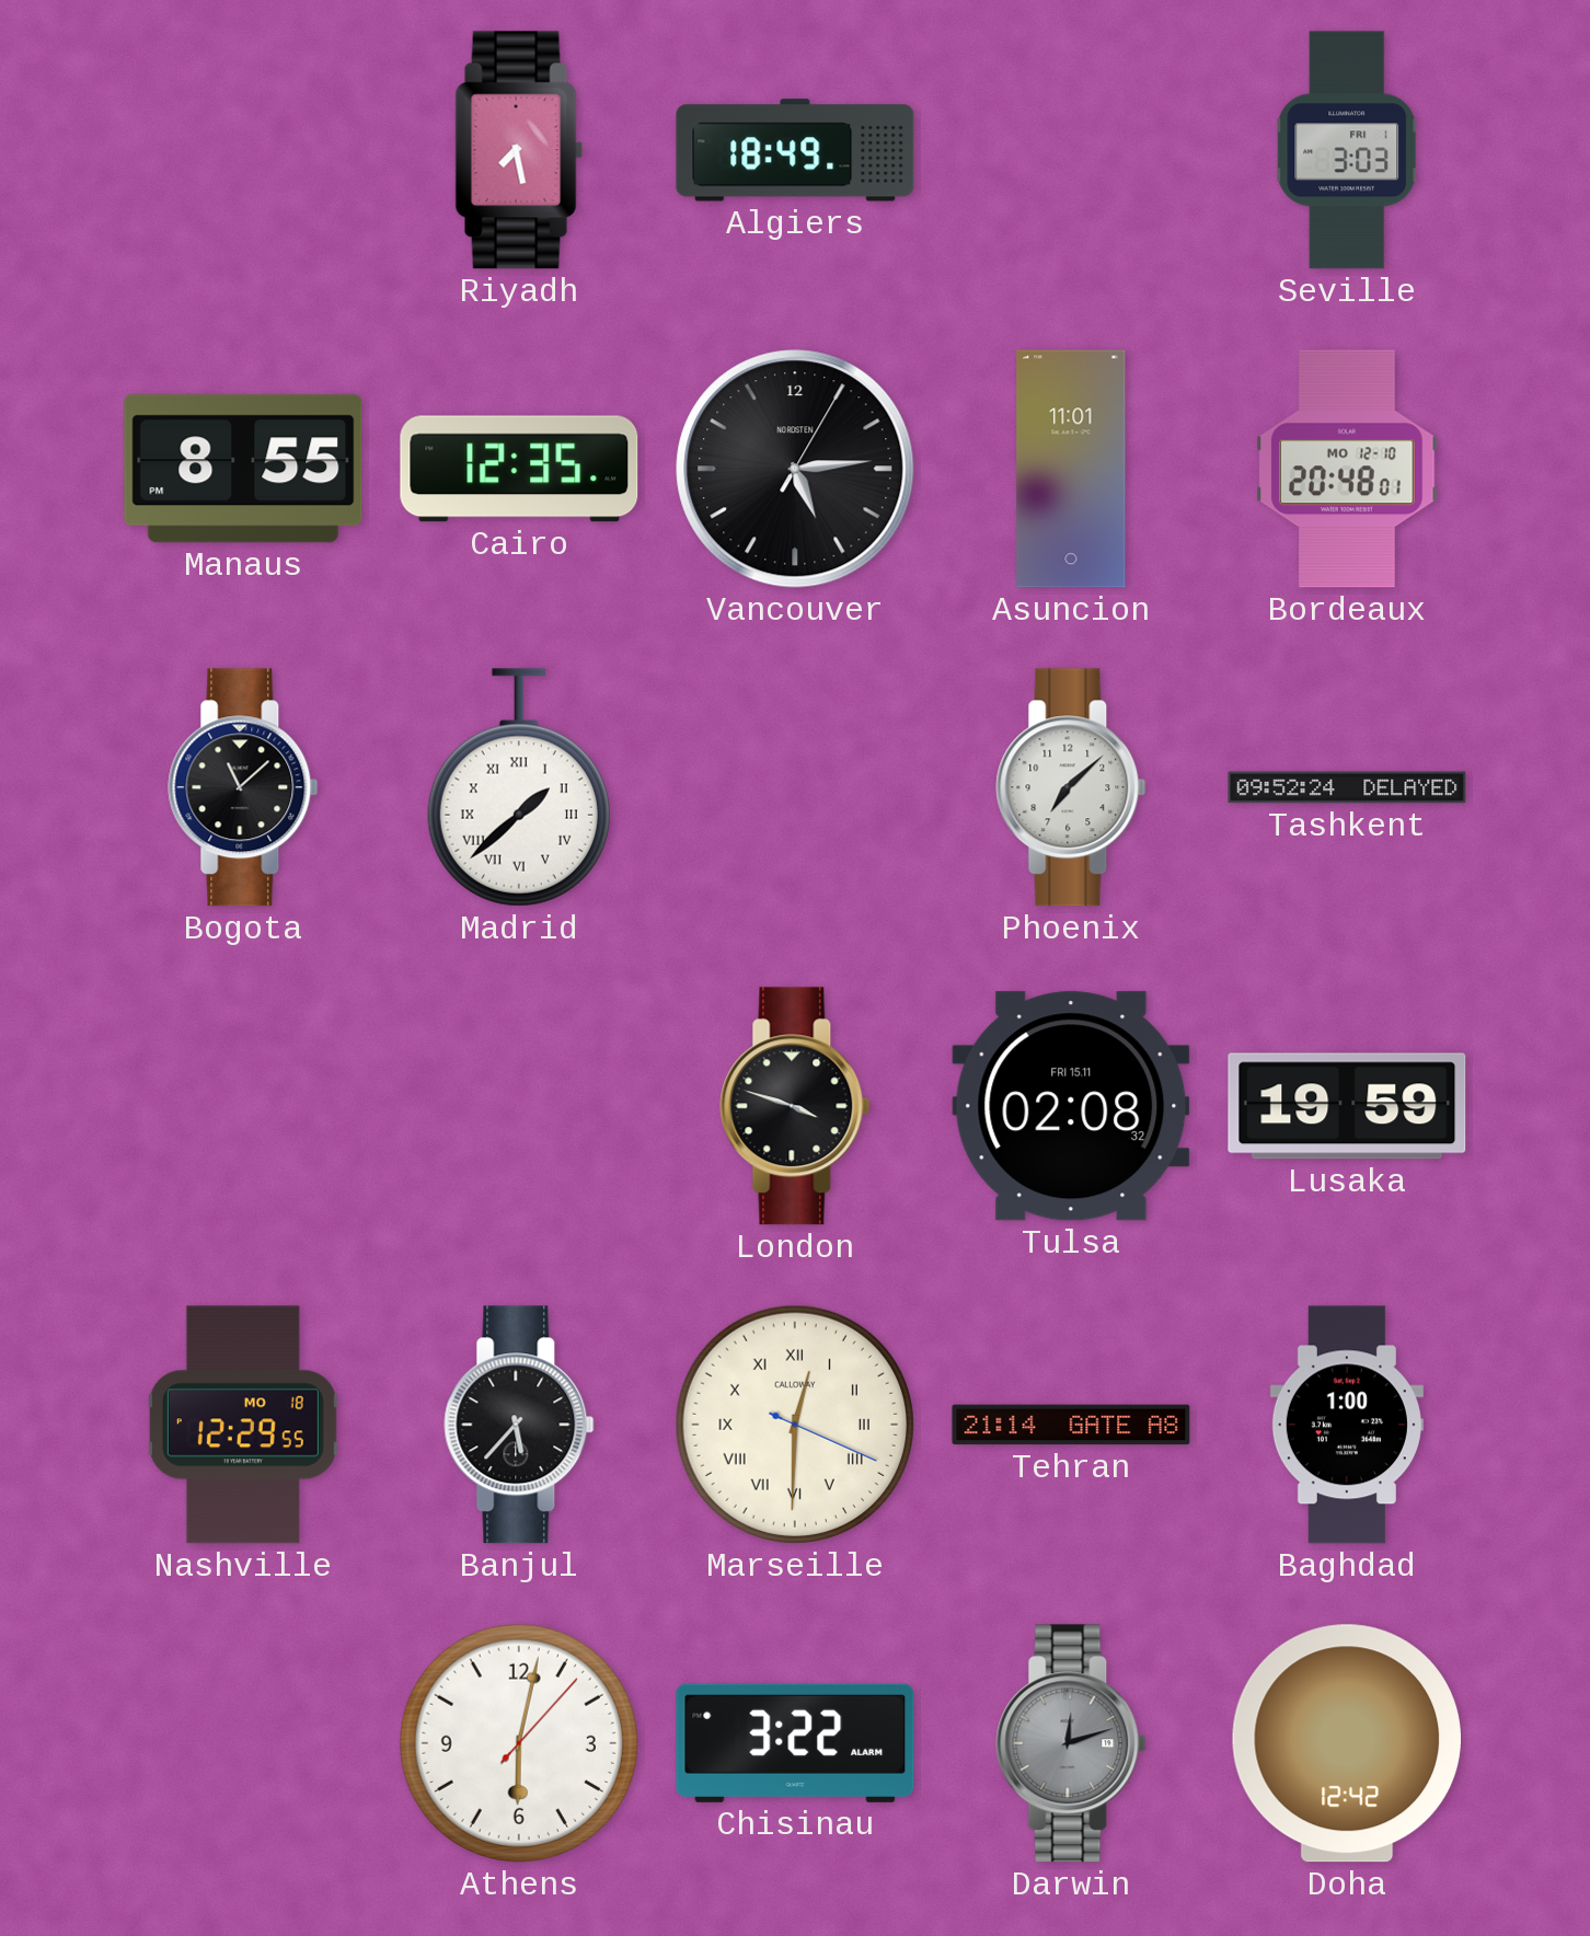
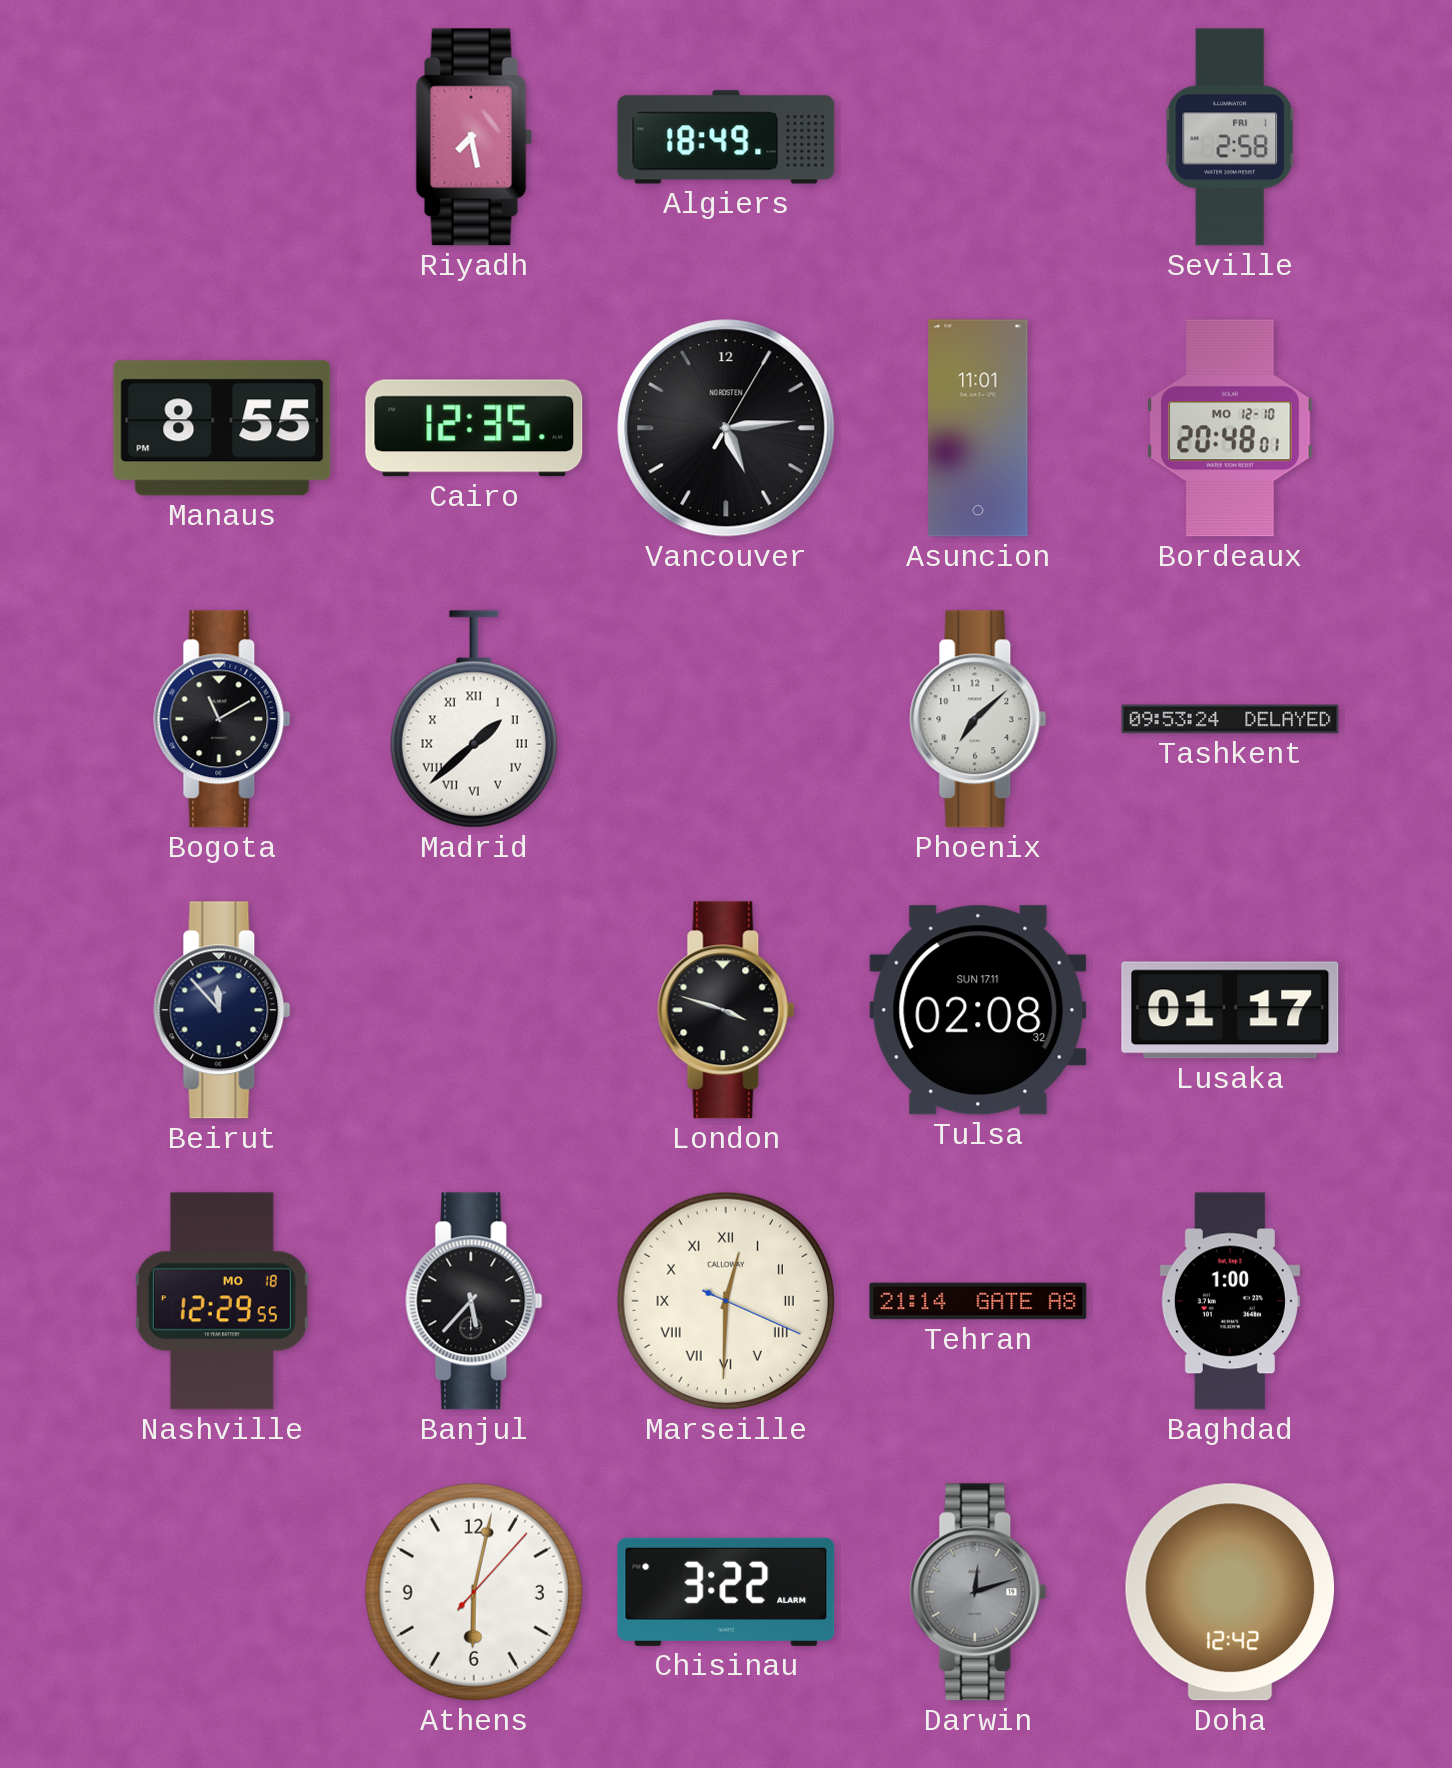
Seville: 3:03 -> 2:58
Bogota: 11:08 -> 11:10
Tashkent: 09:52 -> 09:53
Beirut: none -> 11:53
Tulsa date: FRI 15.11 -> SUN 17.11
Lusaka: 19:59 -> 01:17
